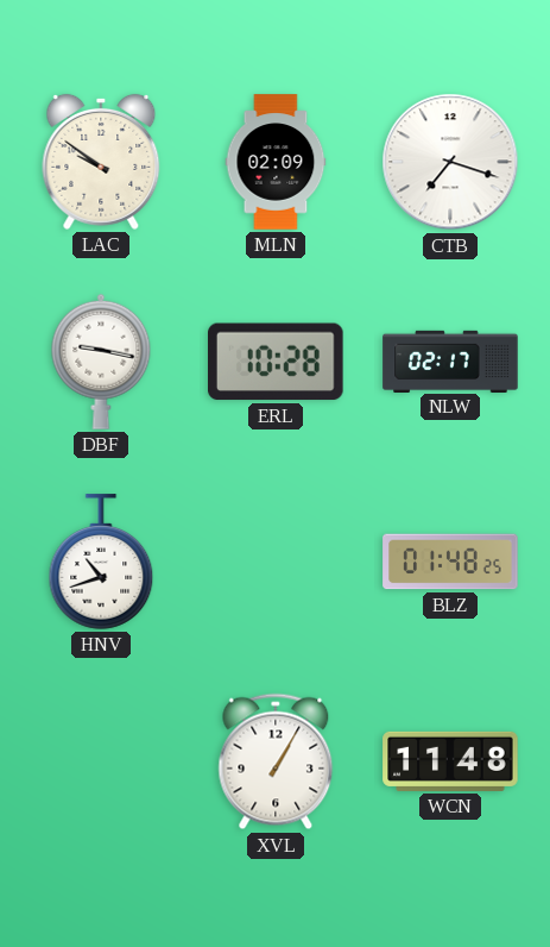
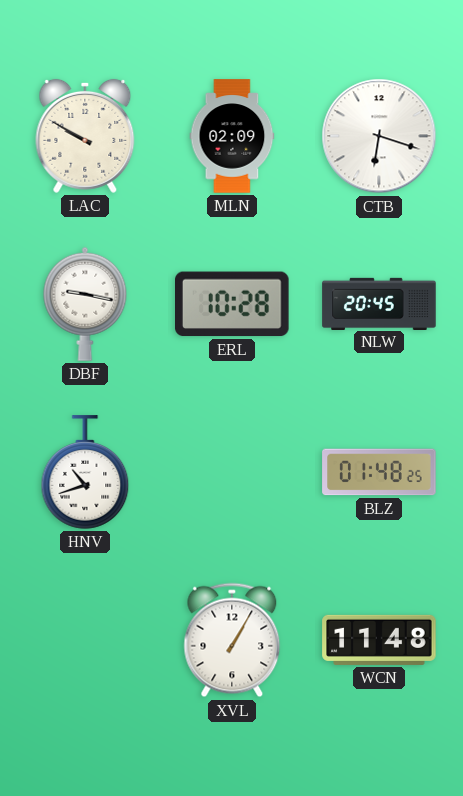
LAC: 9:51 -> 9:50
CTB: 7:18 -> 6:18
NLW: 02:17 -> 20:45
